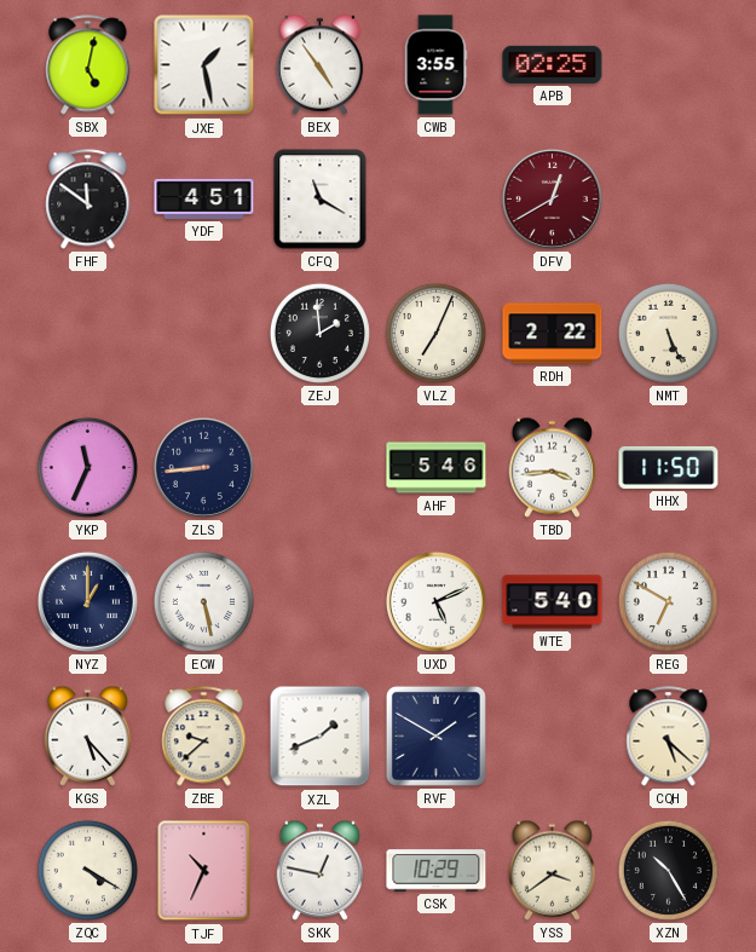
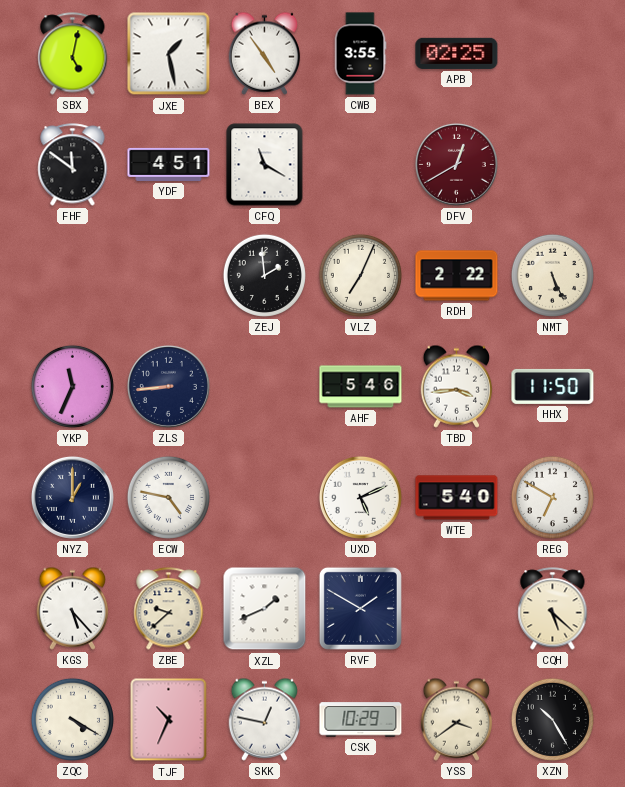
ECW: 5:28 -> 4:47
